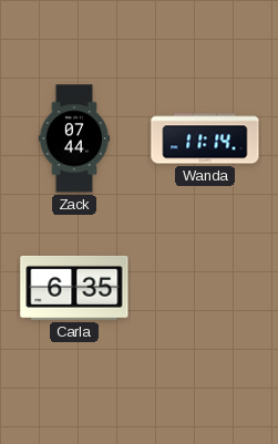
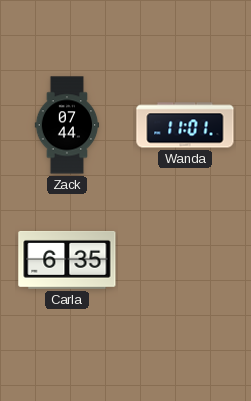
Wanda: 11:14 -> 11:01
